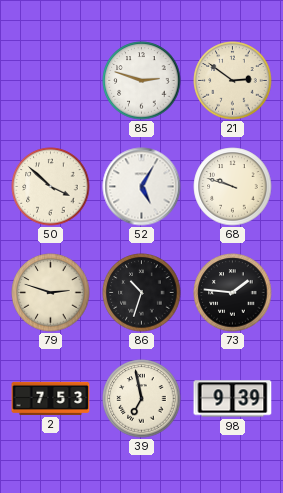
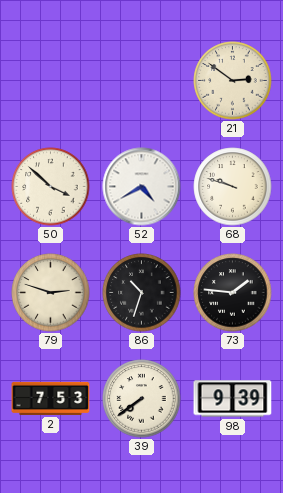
85: 2:48 -> none
52: 5:05 -> 4:40
39: 6:58 -> 7:39
